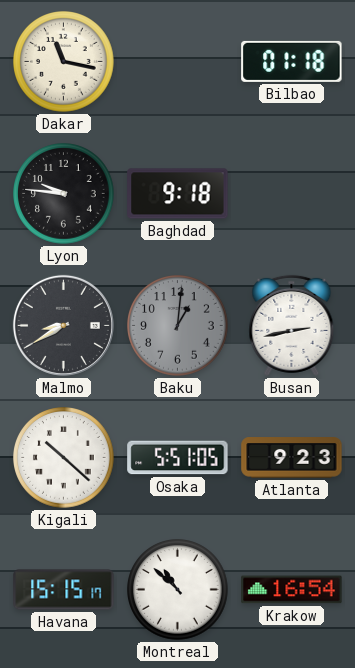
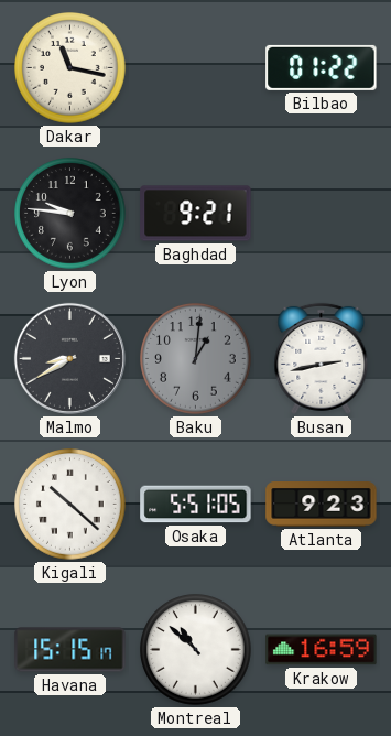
Bilbao: 01:18 -> 01:22
Baghdad: 9:18 -> 9:21
Krakow: 16:54 -> 16:59
